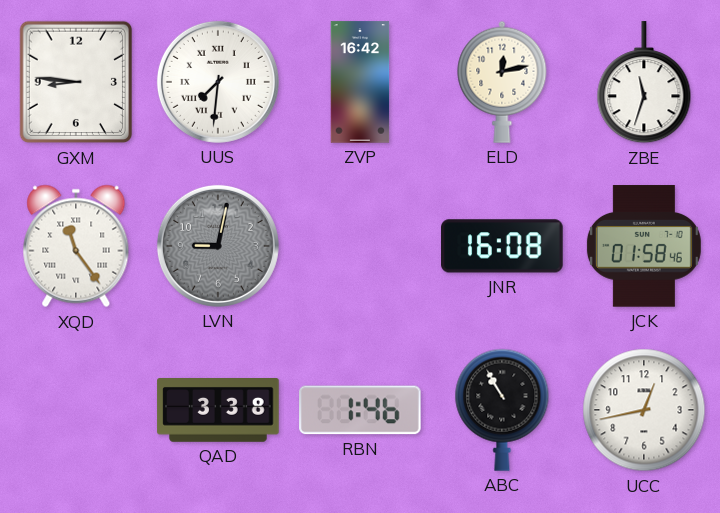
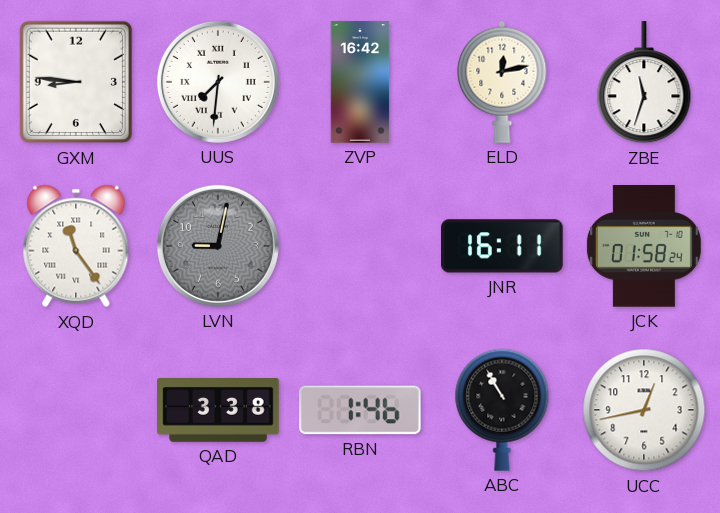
JNR: 16:08 -> 16:11
JCK: 01:58:46 -> 01:58:24
